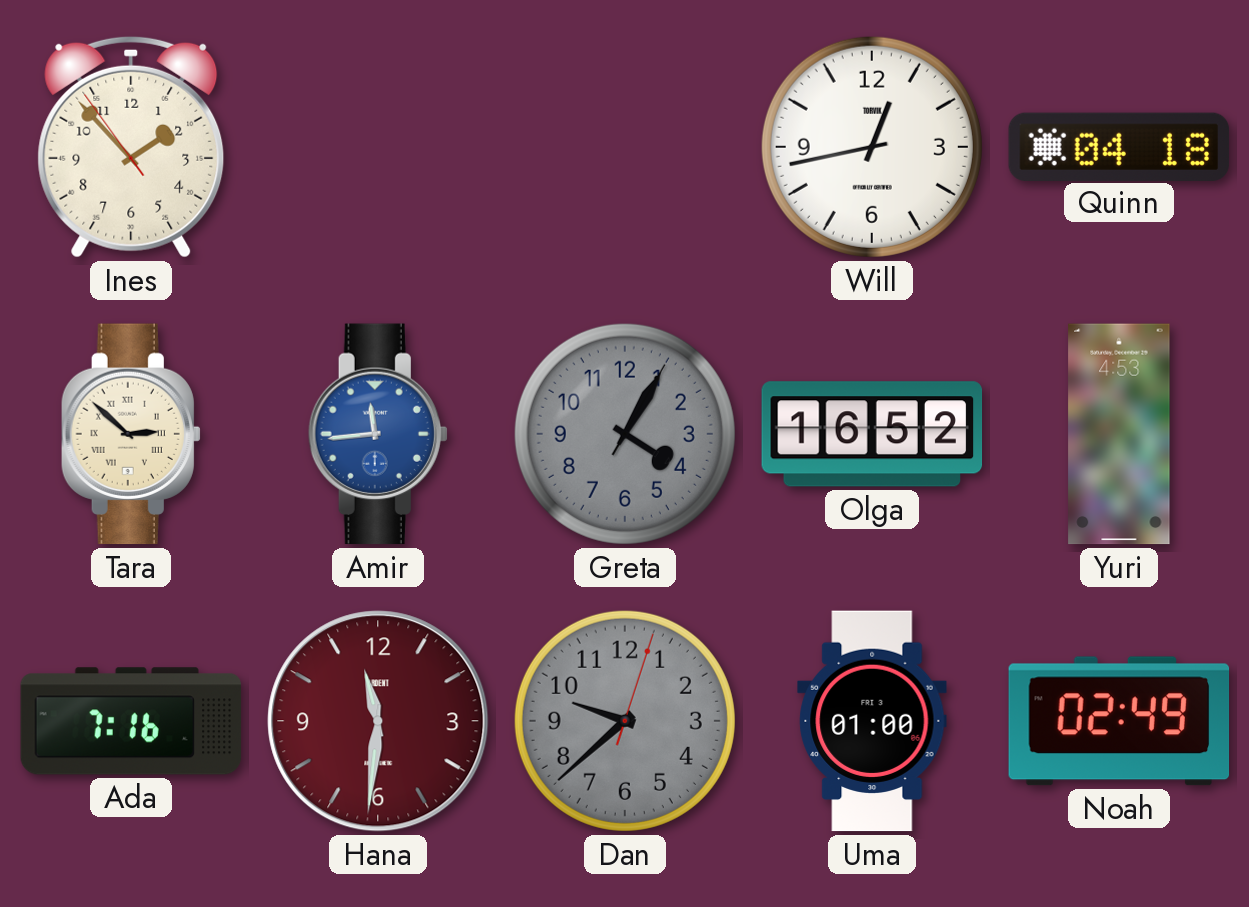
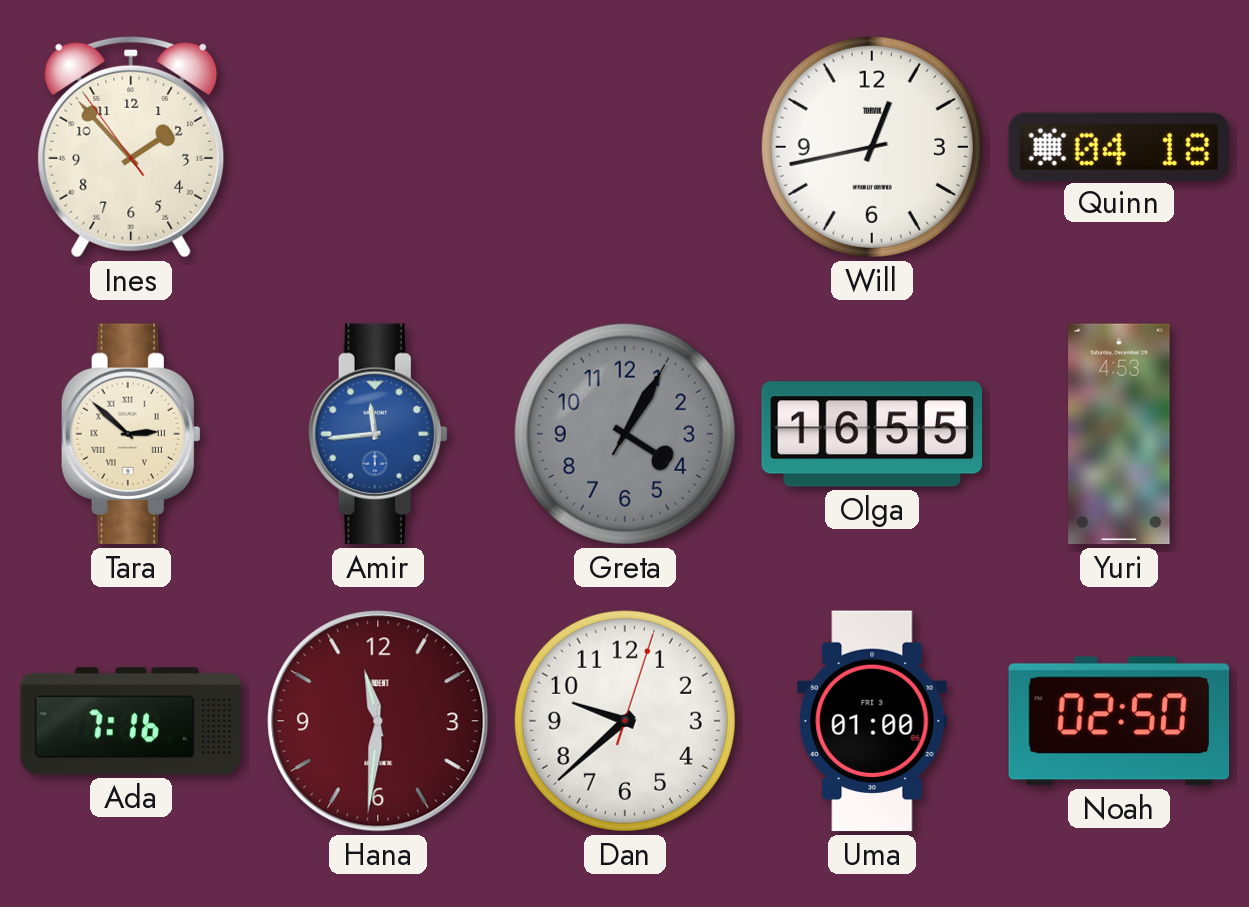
Olga: 16:52 -> 16:55
Dan dial: grey -> white
Noah: 02:49 -> 02:50
